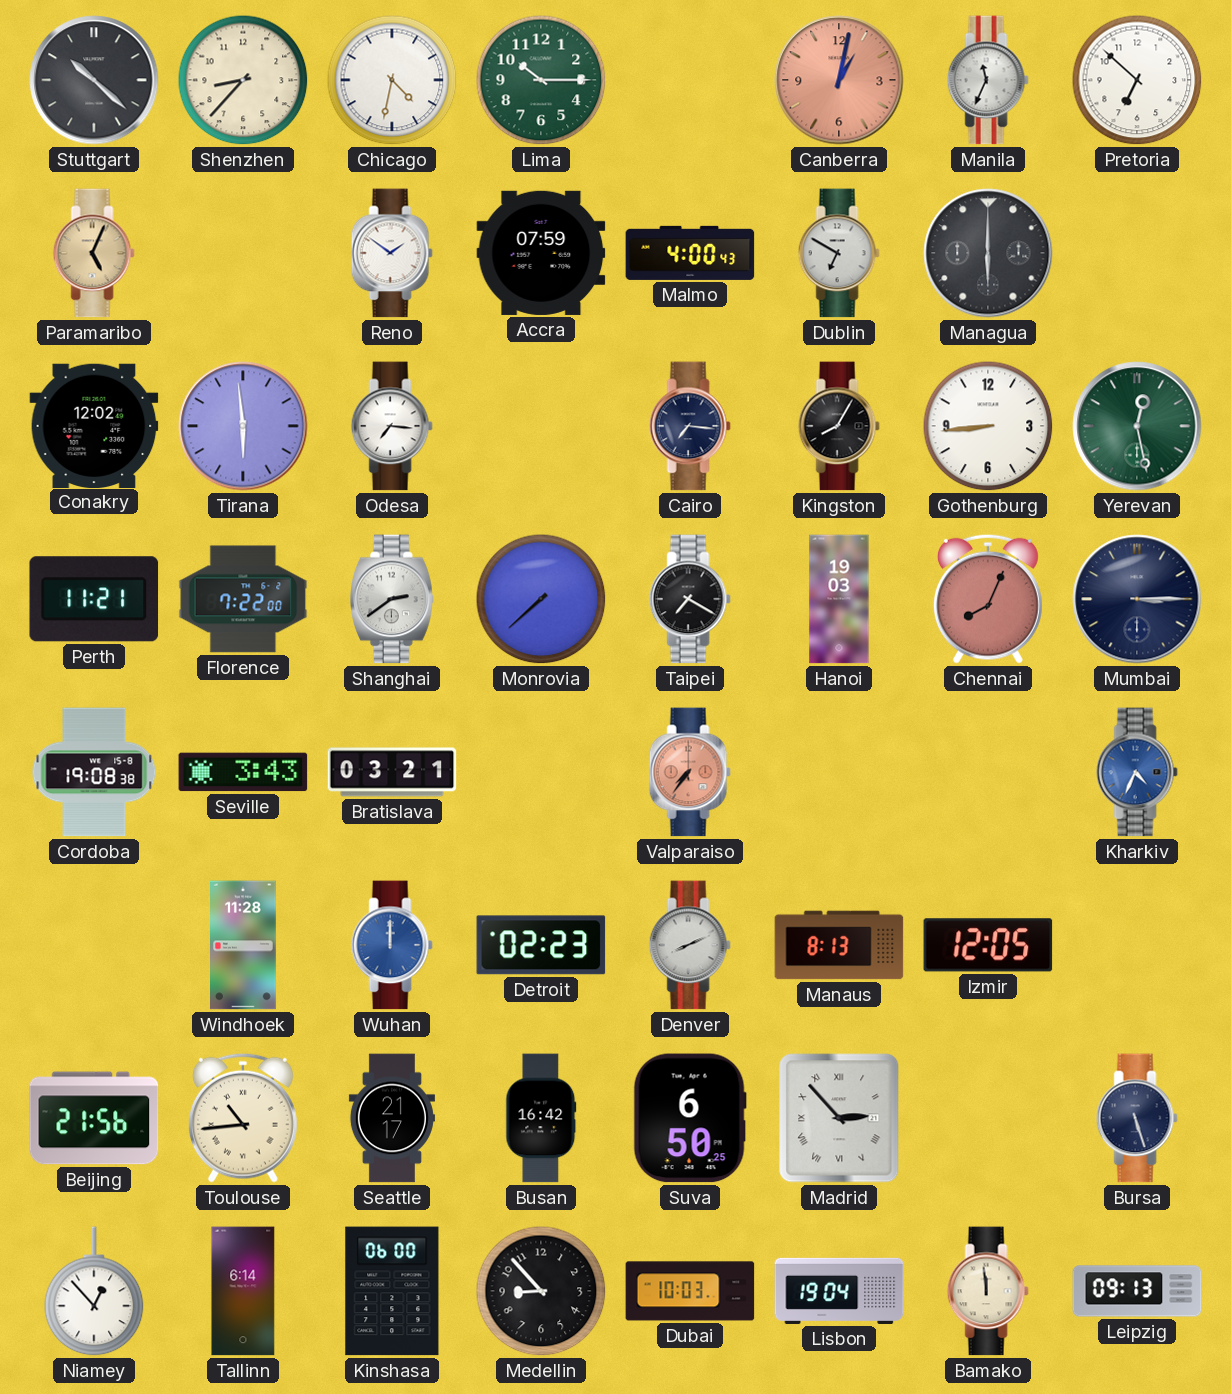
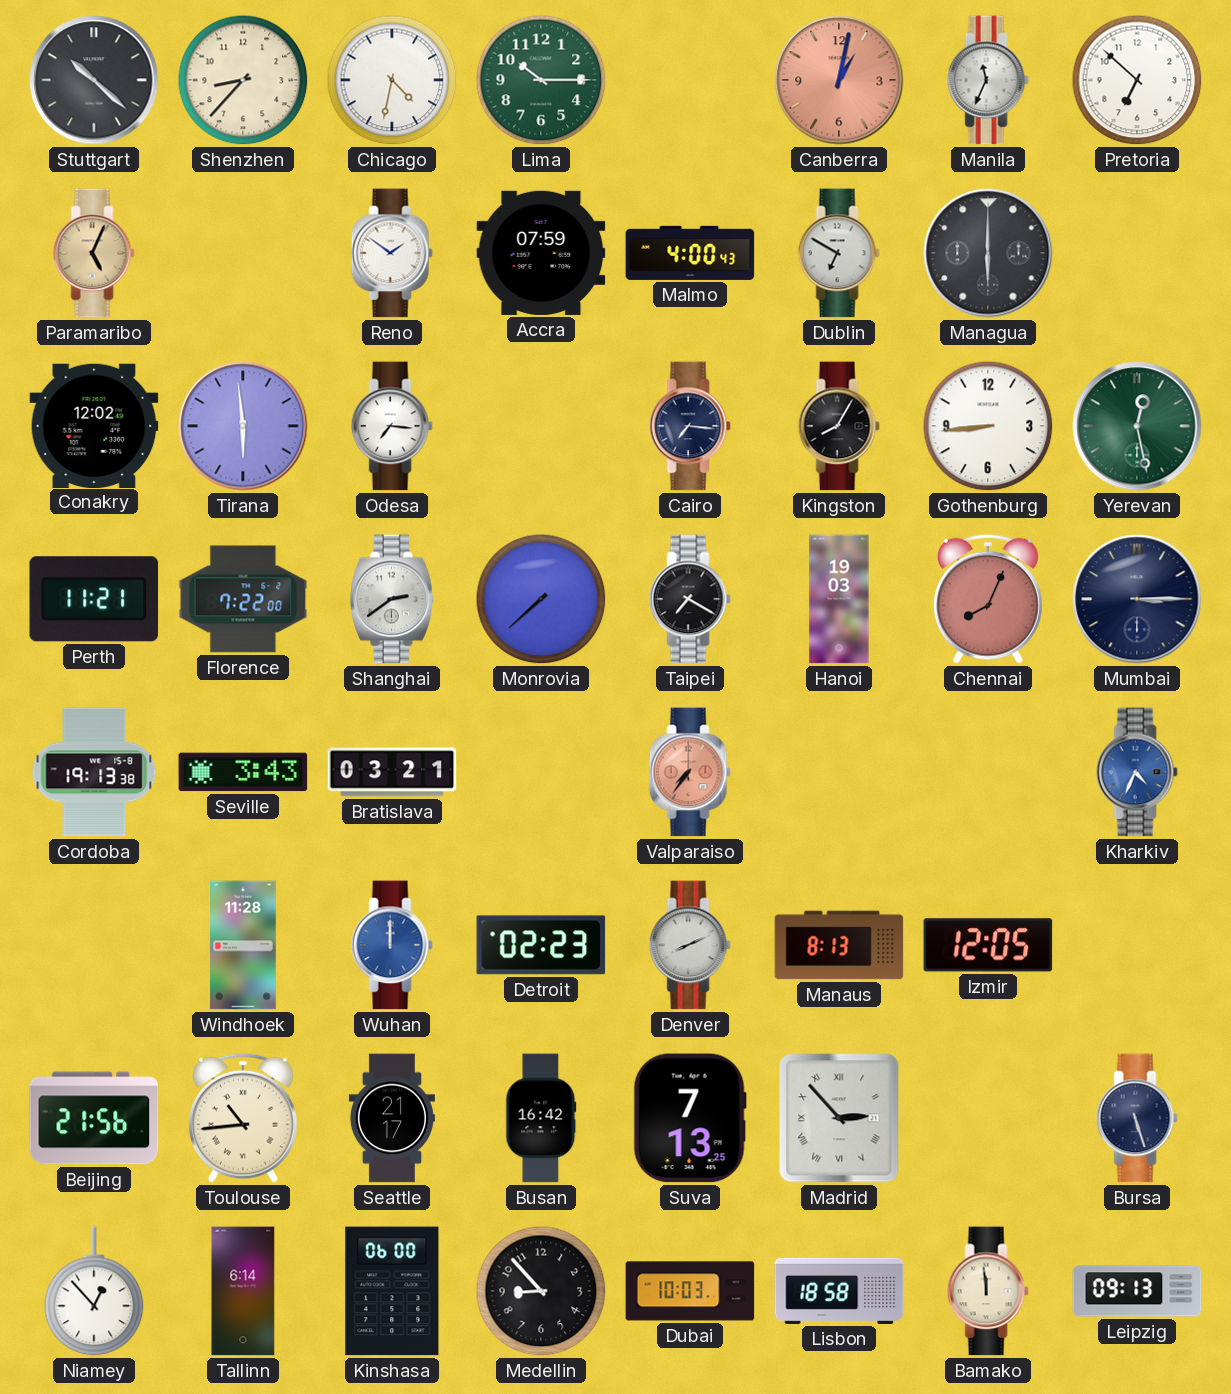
Cordoba: 19:08 -> 19:13
Suva: 6:50 -> 7:13
Lisbon: 19:04 -> 18:58
